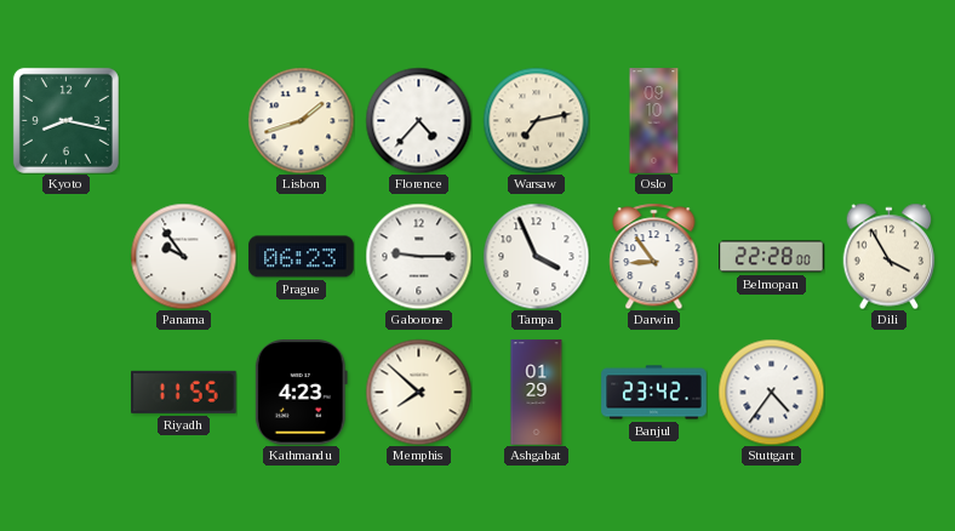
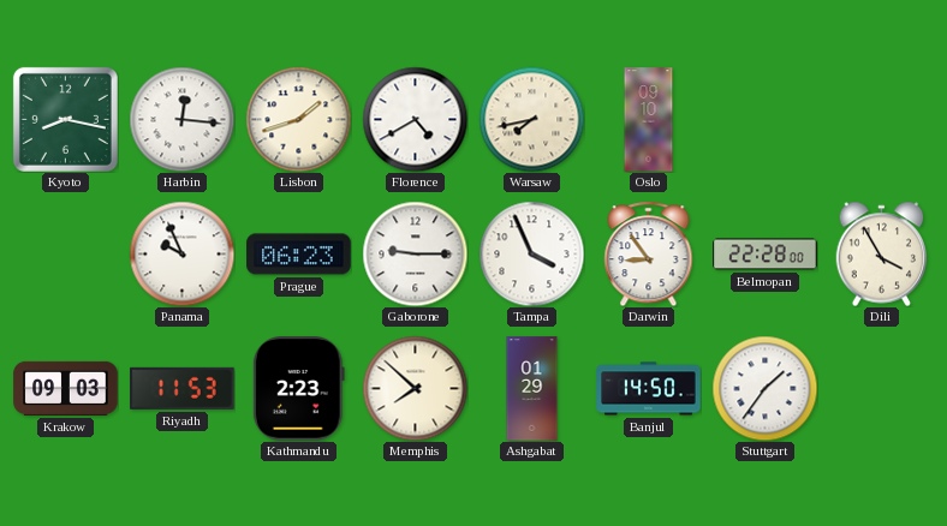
Harbin: none -> 12:16
Florence: 4:37 -> 4:40
Warsaw: 7:13 -> 7:43
Panama: 9:54 -> 9:56
Krakow: none -> 09:03
Riyadh: 11:55 -> 11:53
Kathmandu: 4:23 -> 2:23
Banjul: 23:42 -> 14:50
Stuttgart: 4:36 -> 1:36
